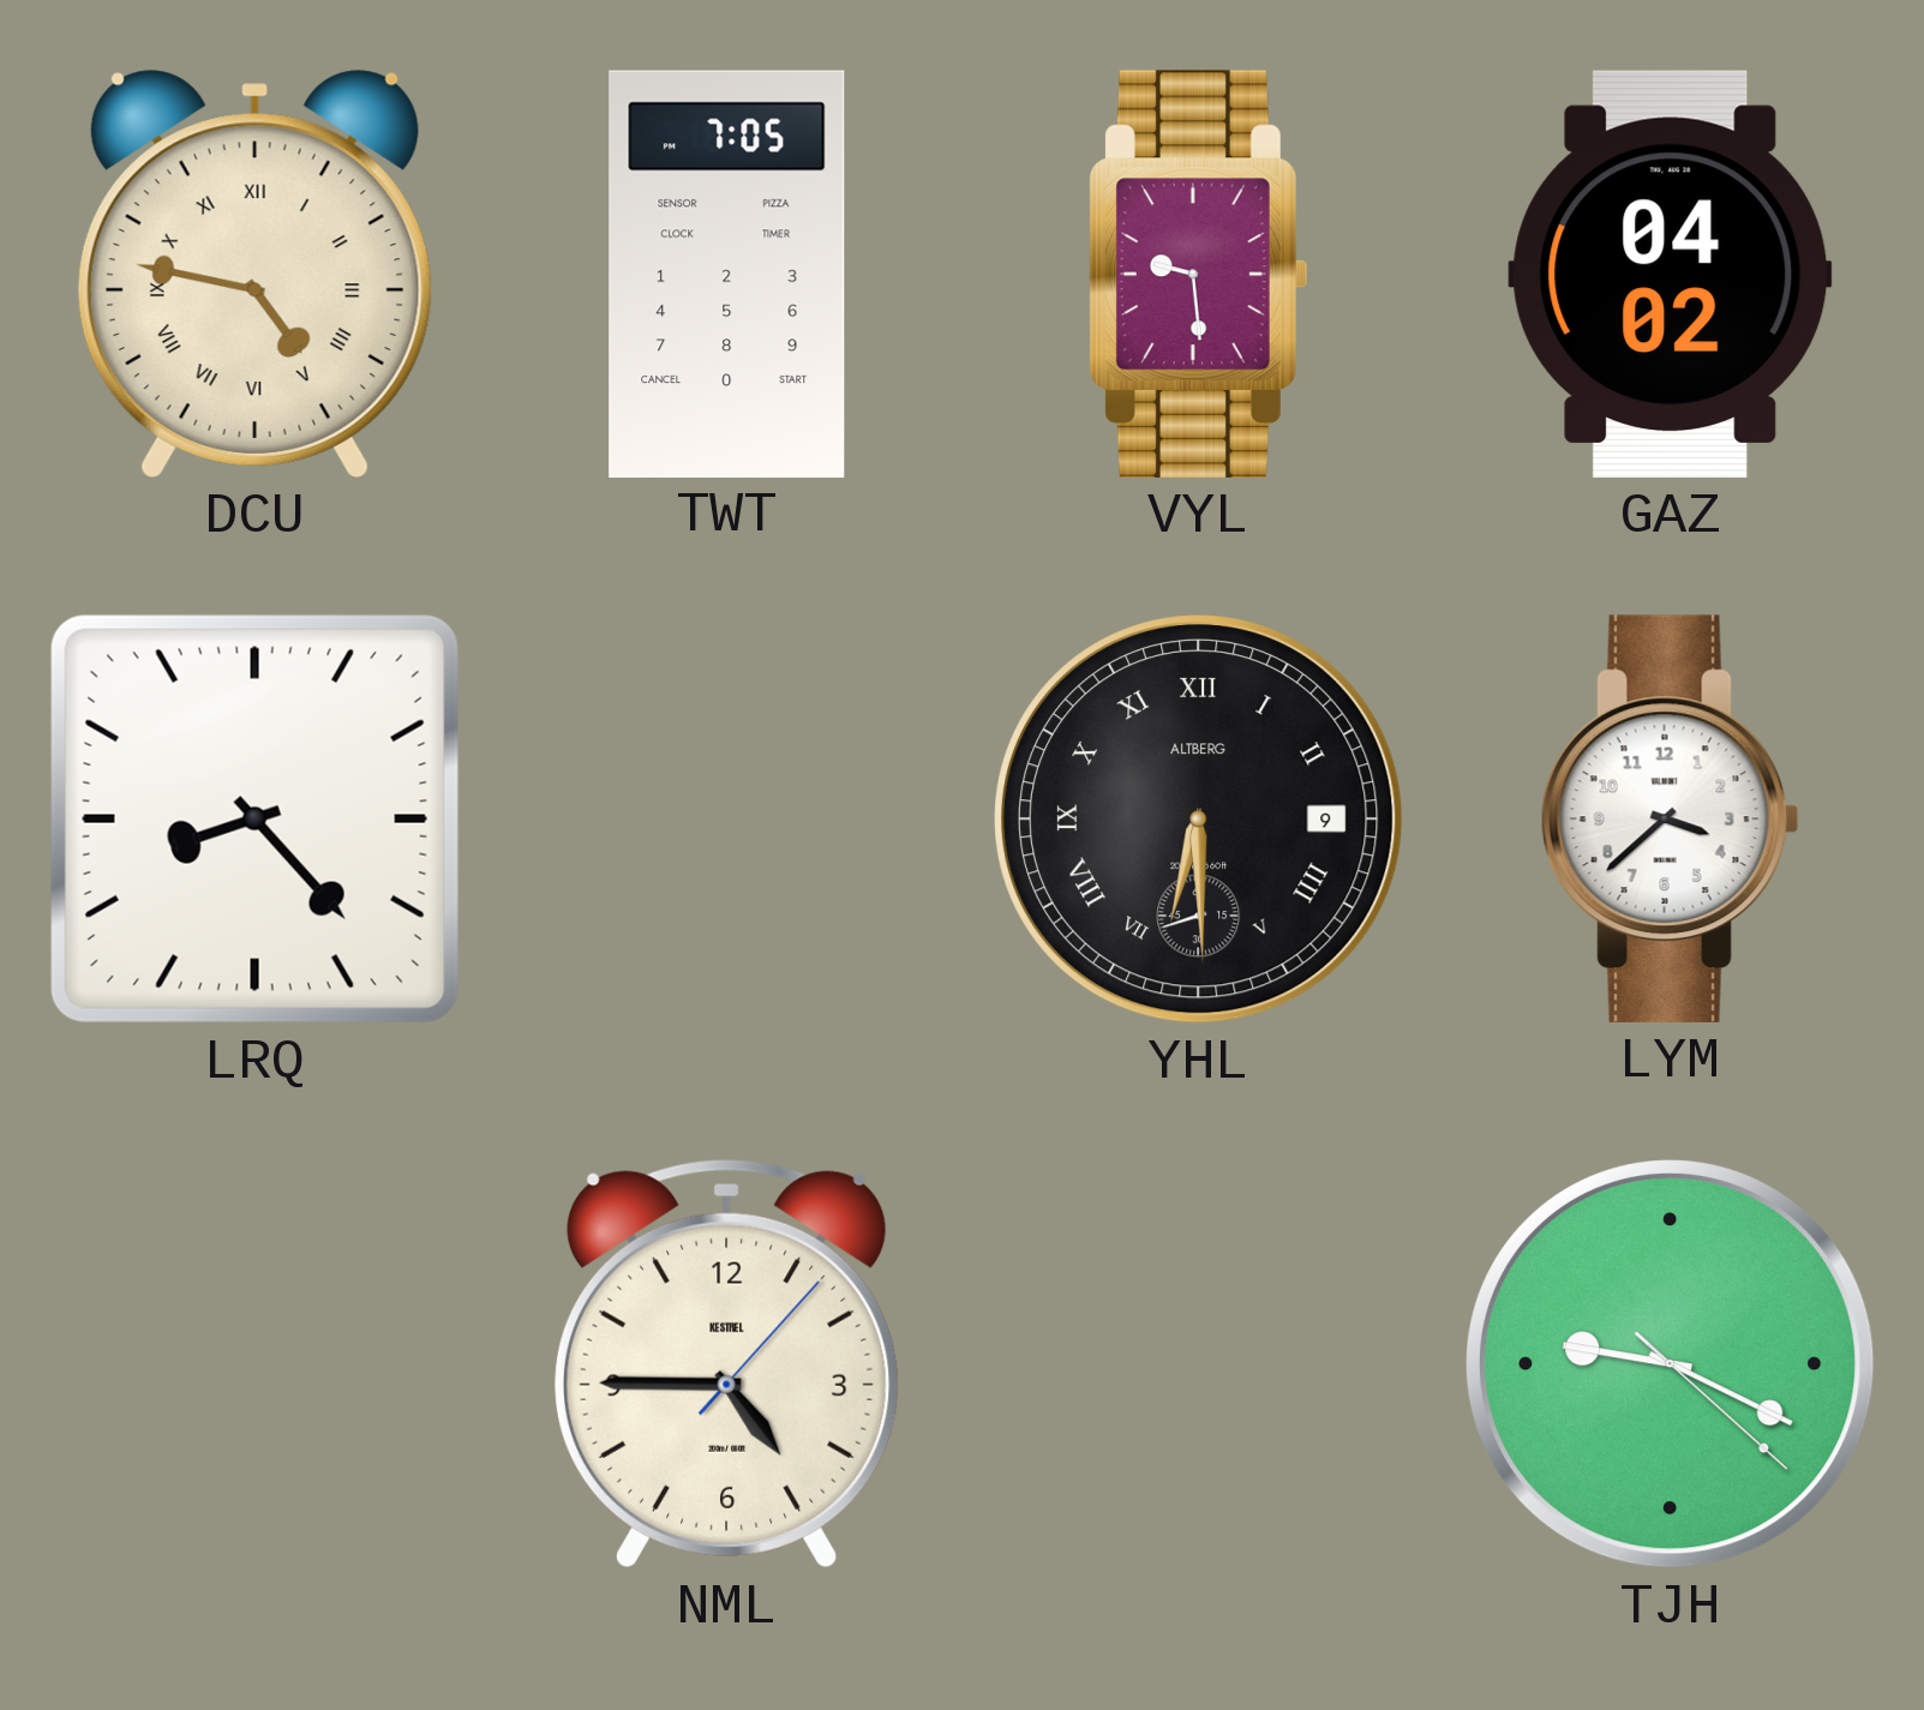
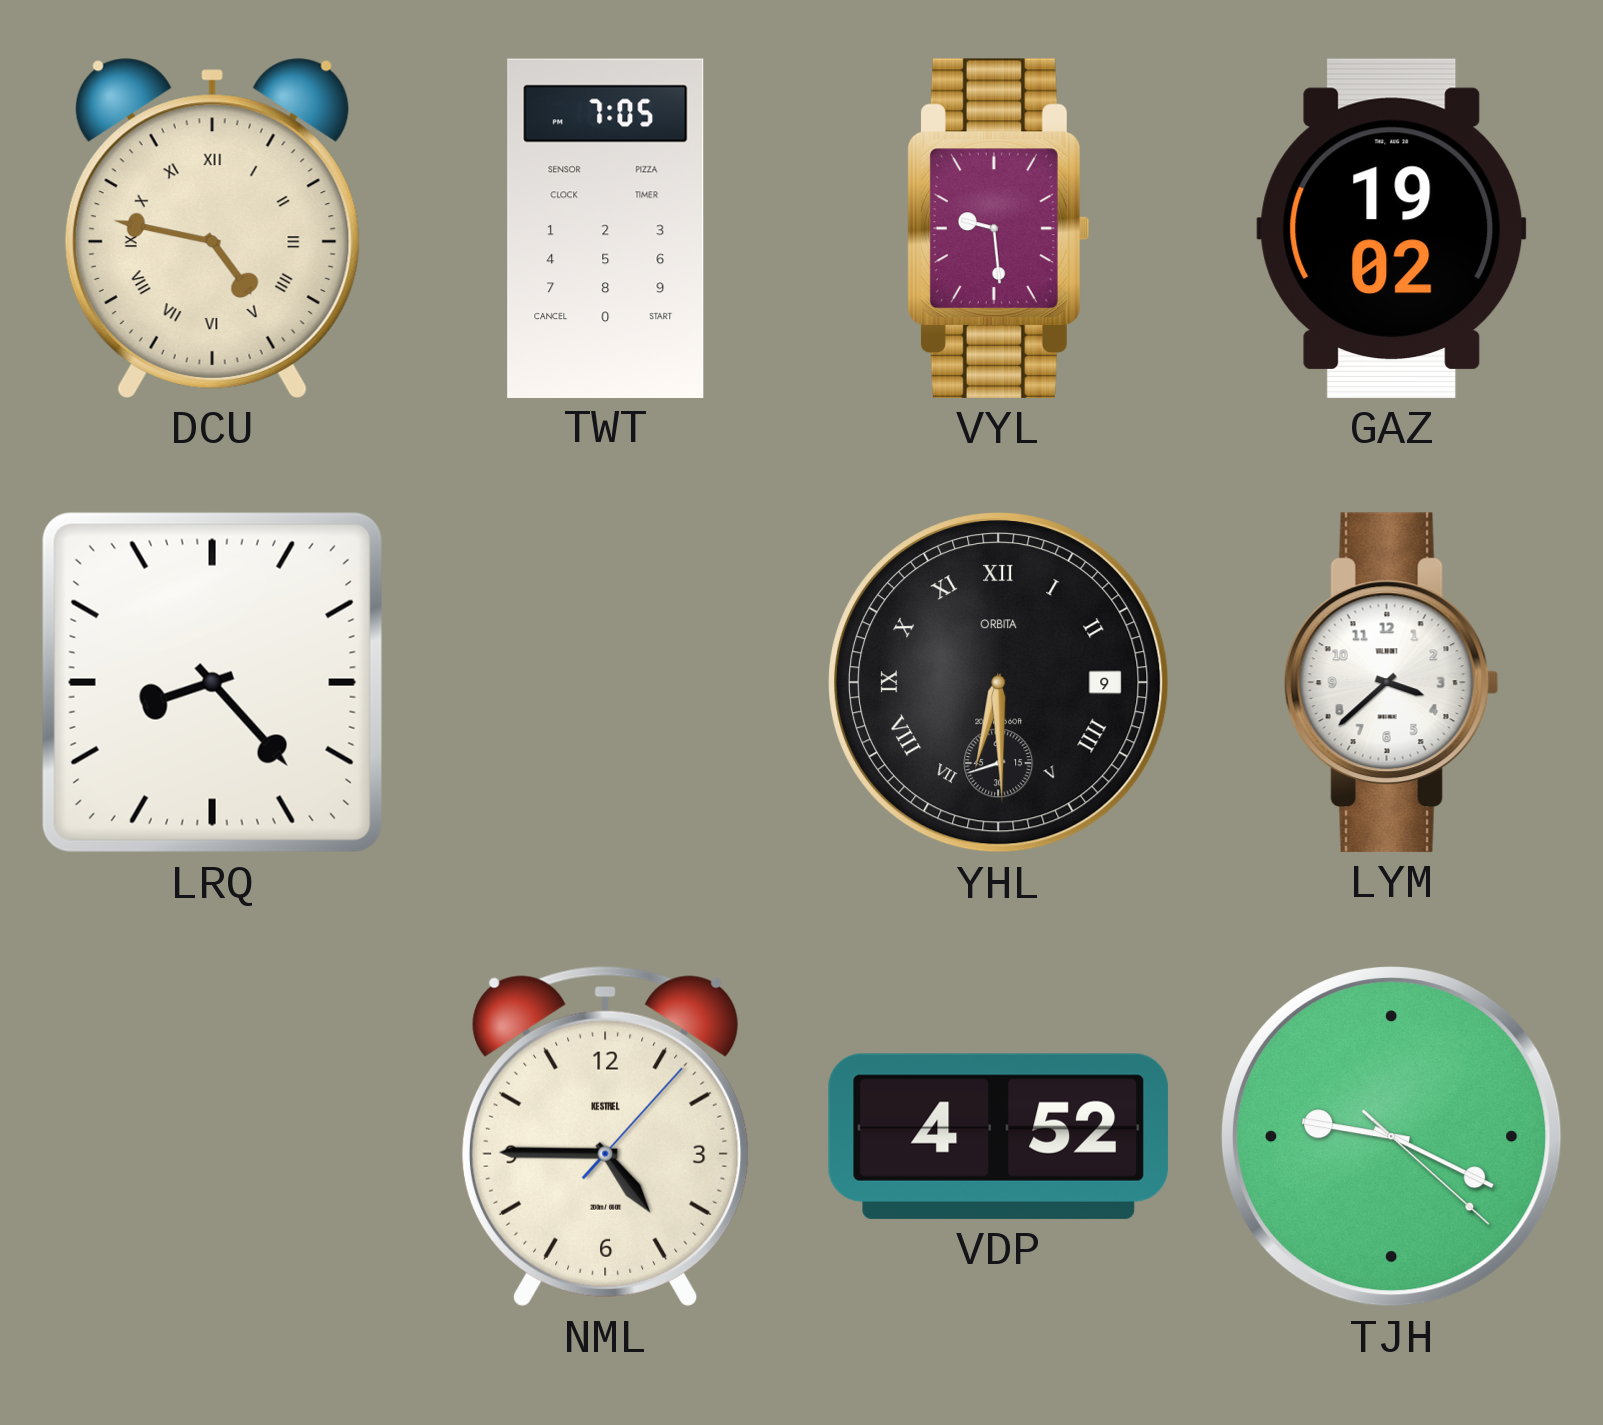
GAZ: 04:02 -> 19:02
YHL brand: ALTBERG -> ORBITA
VDP: none -> 4:52
